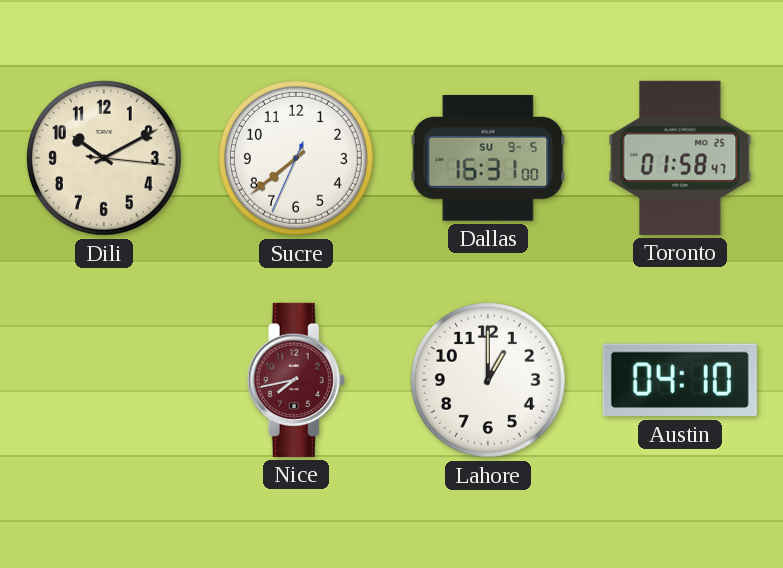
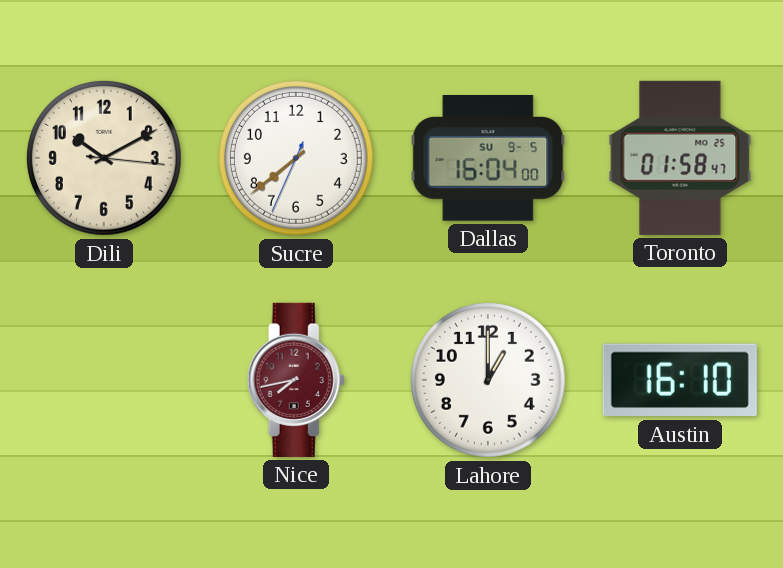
Dallas: 16:31 -> 16:04
Austin: 04:10 -> 16:10
